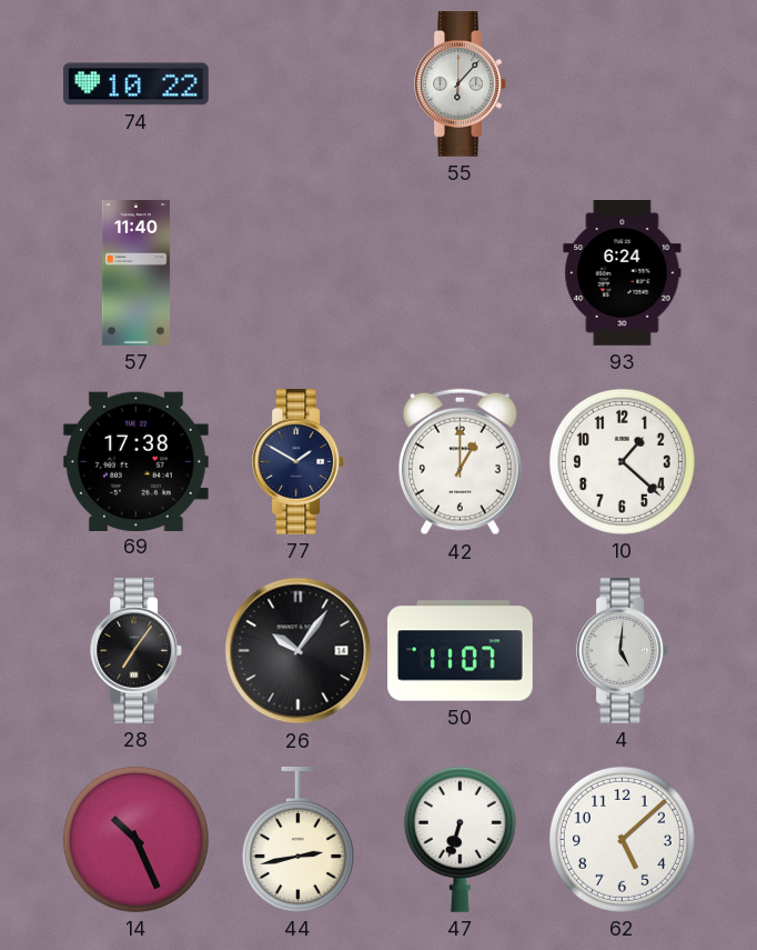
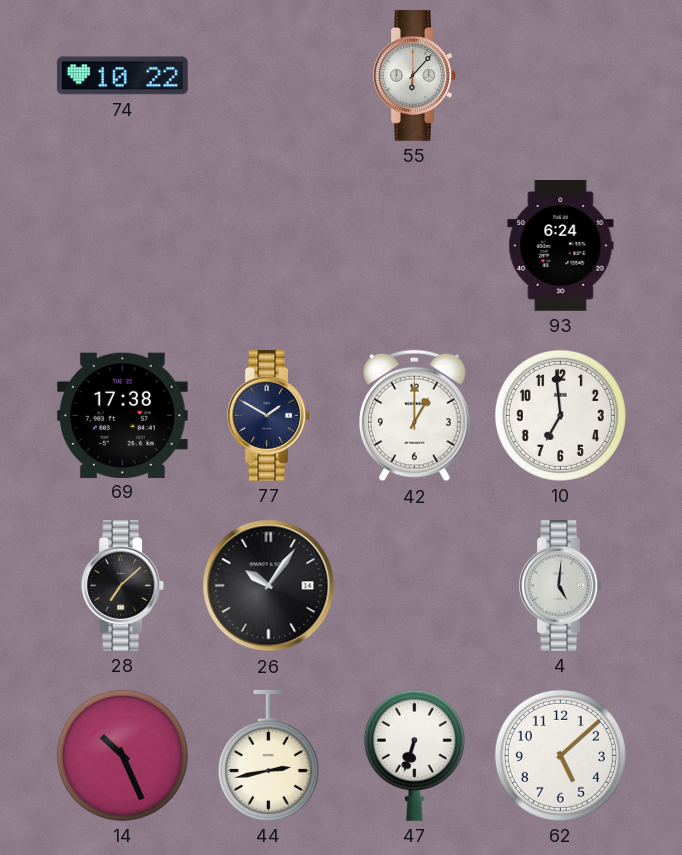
57: 11:40 -> none
10: 1:22 -> 6:59
28: 7:06 -> 7:08
50: 11:07 -> none
